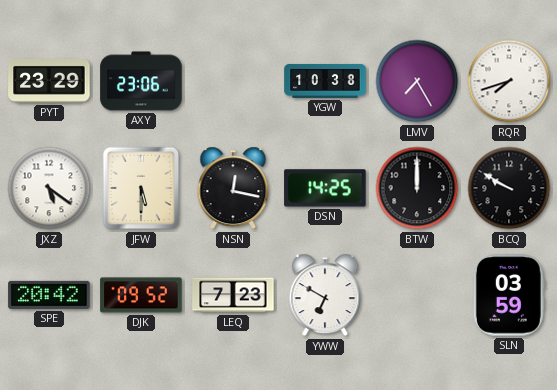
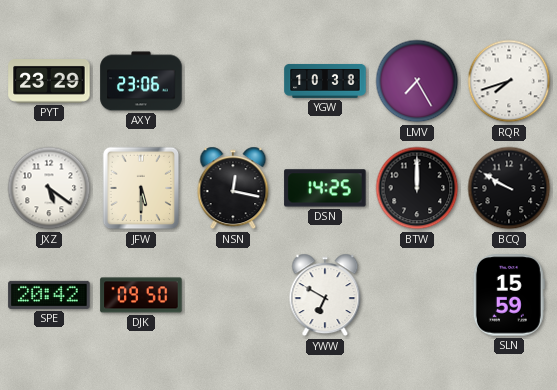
DJK: 09:52 -> 09:50
LEQ: 7:23 -> none
SLN: 03:59 -> 15:59
